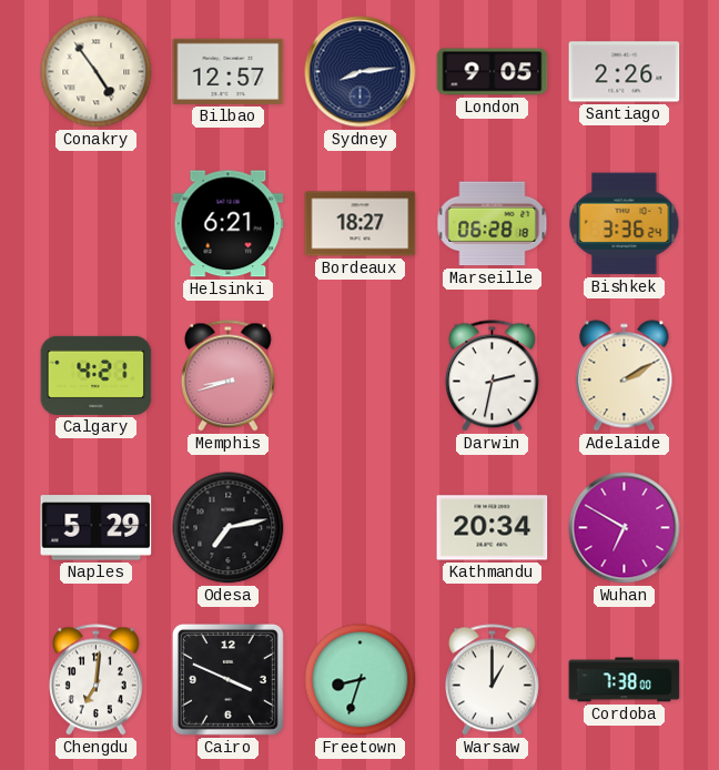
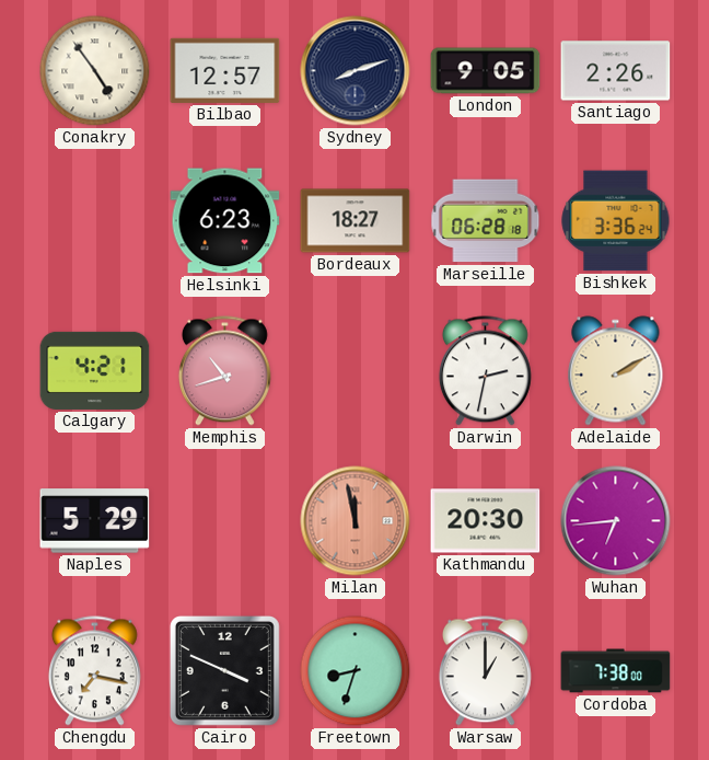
Sydney: 8:14 -> 8:12
Helsinki: 6:21 -> 6:23
Memphis: 8:42 -> 10:42
Odesa: 7:13 -> none
Milan: none -> 11:58
Kathmandu: 20:34 -> 20:30
Wuhan: 6:50 -> 6:44
Chengdu: 7:01 -> 7:17
